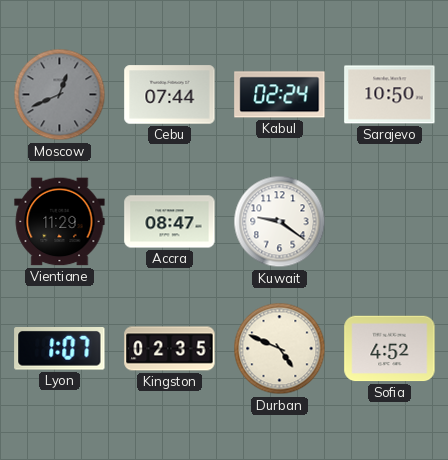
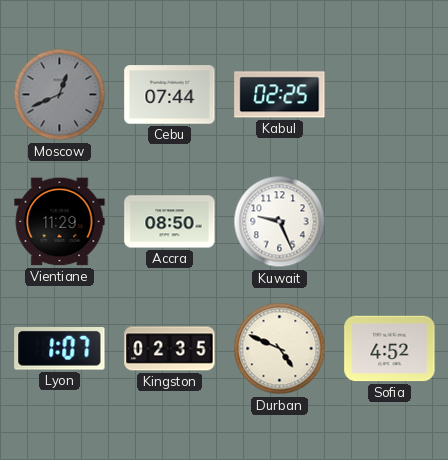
Kabul: 02:24 -> 02:25
Sarajevo: 10:50 -> none
Accra: 08:47 -> 08:50
Kuwait: 9:21 -> 9:26
